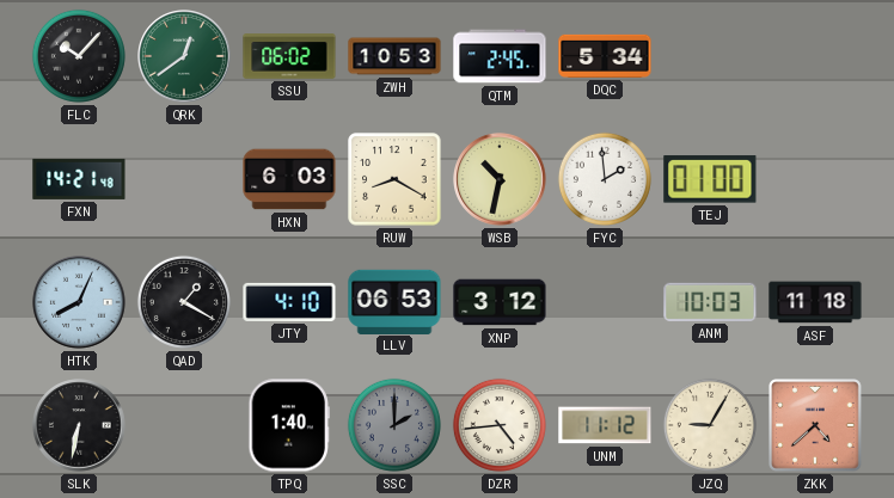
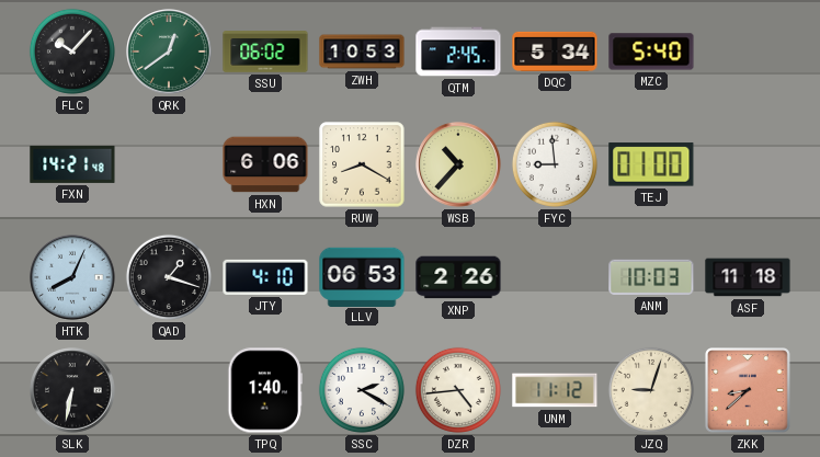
MZC: none -> 5:40
HXN: 6:03 -> 6:06
WSB: 10:32 -> 10:37
FYC: 1:59 -> 8:59
QAD: 1:20 -> 1:18
XNP: 3:12 -> 2:26
SSC: 2:00 -> 2:20
SSC dial: grey -> white
JZQ: 9:05 -> 9:03
ZKK: 4:38 -> 8:38
